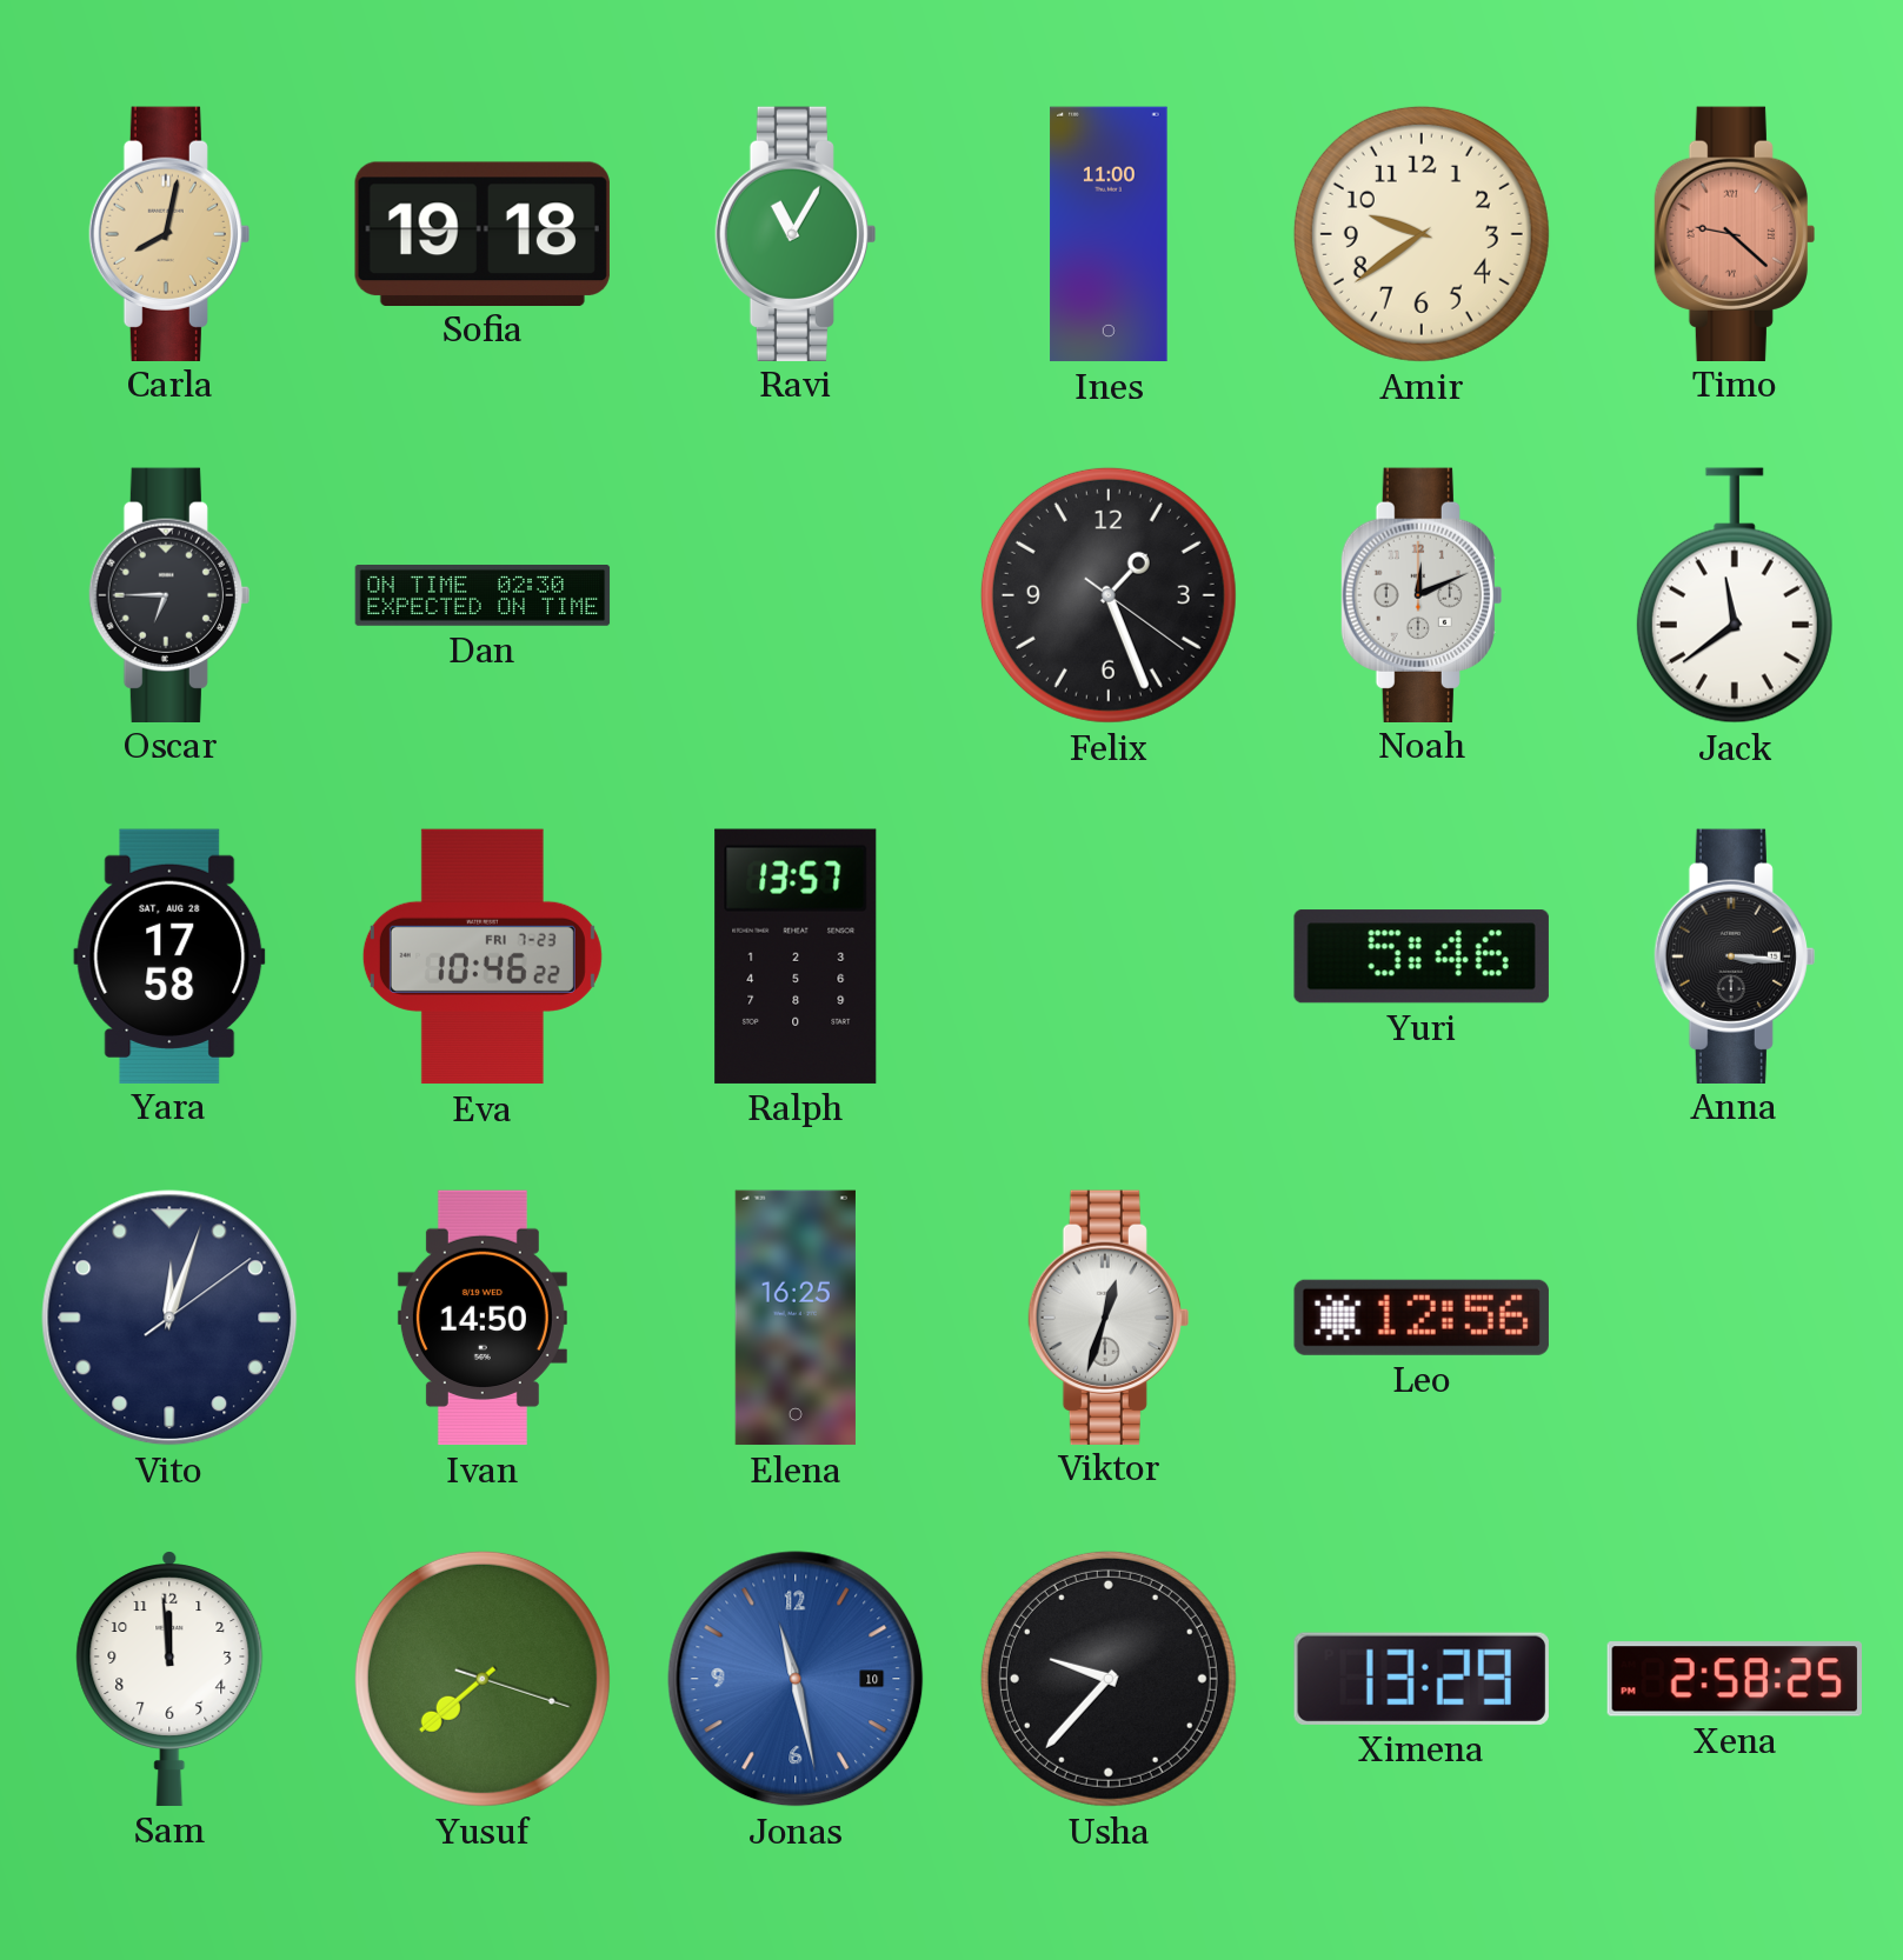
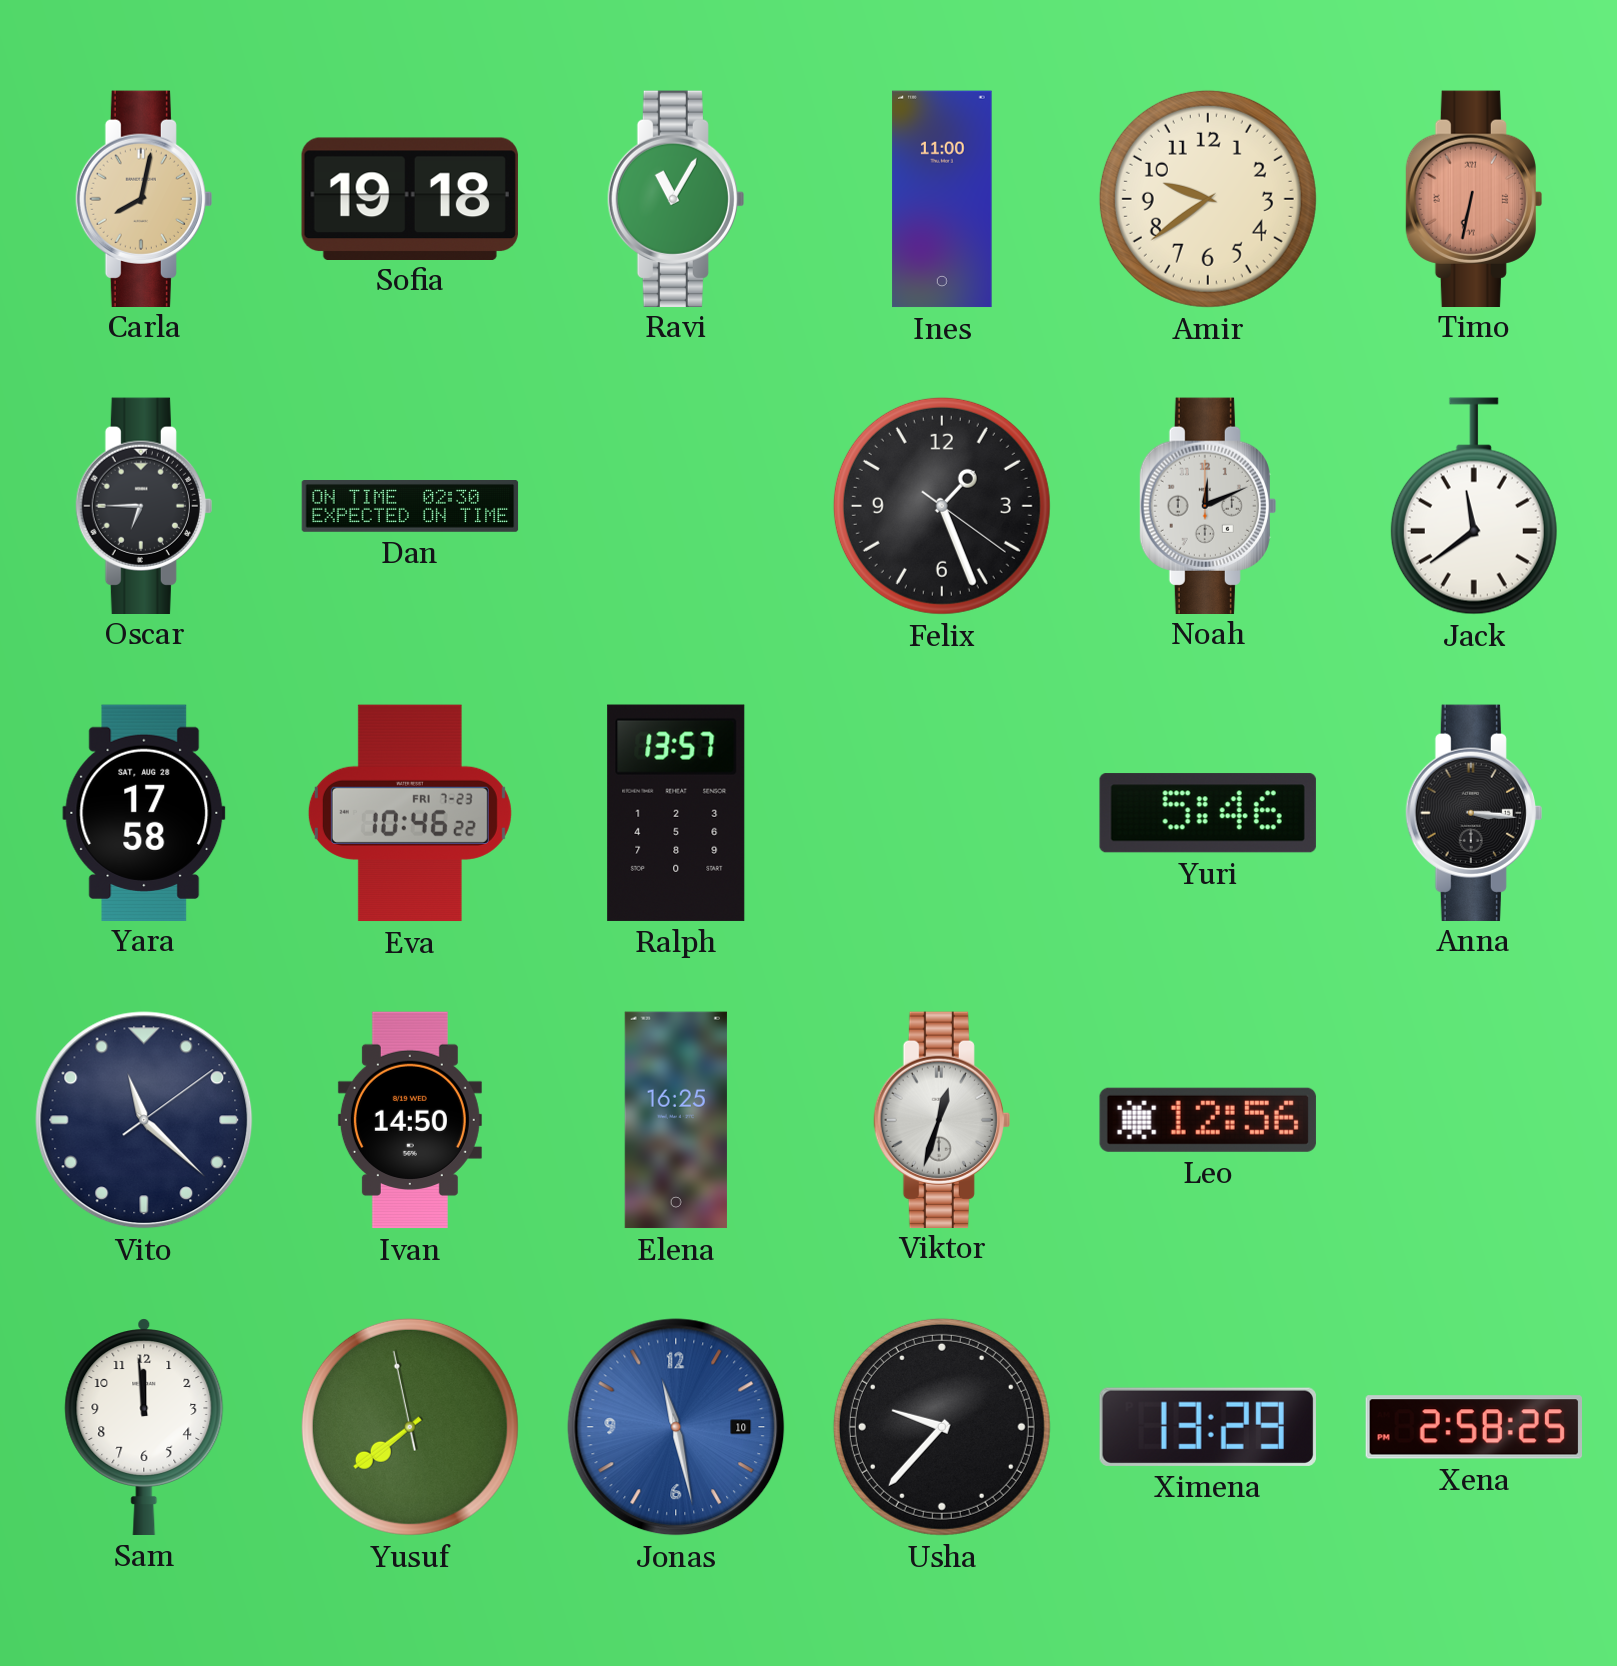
Timo: 9:22 -> 6:32
Vito: 12:03 -> 11:22
Yusuf: 7:38:18 -> 7:38:58
